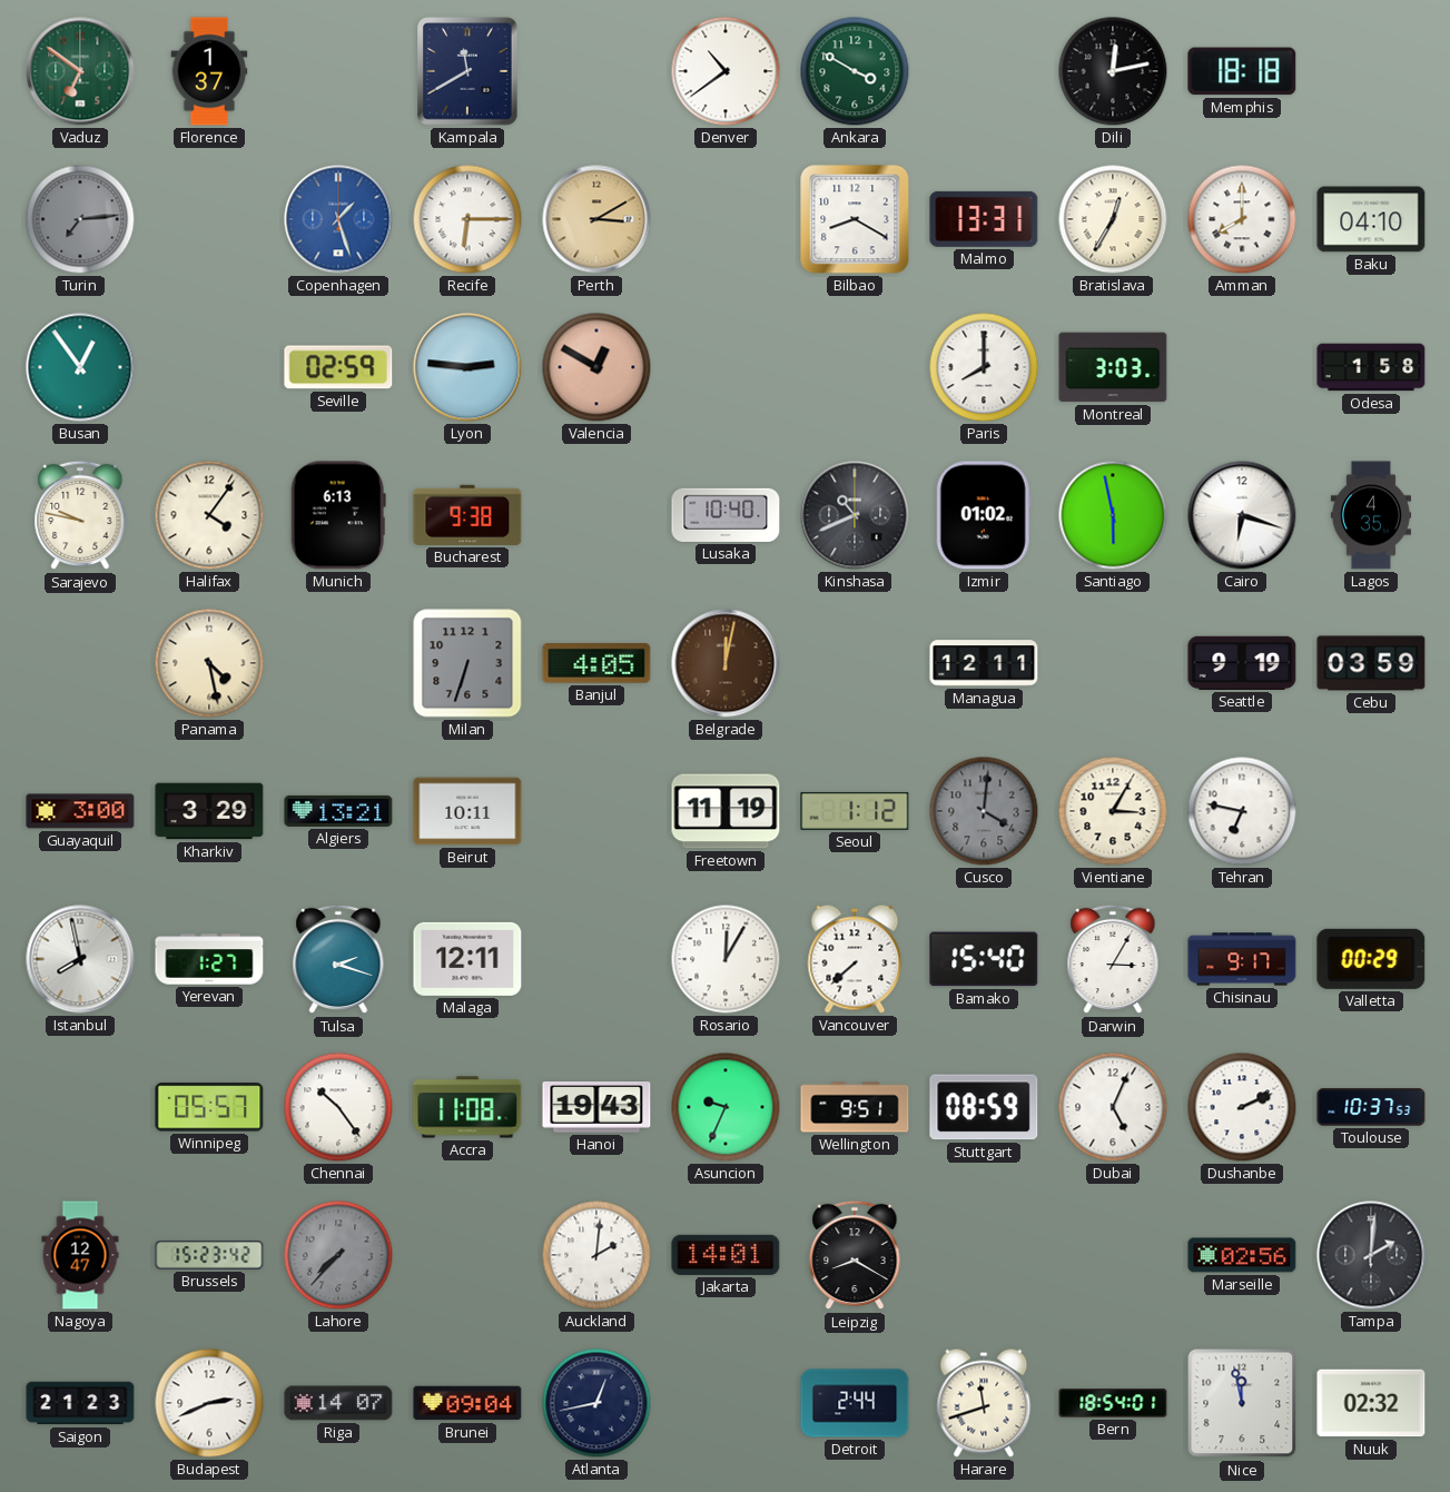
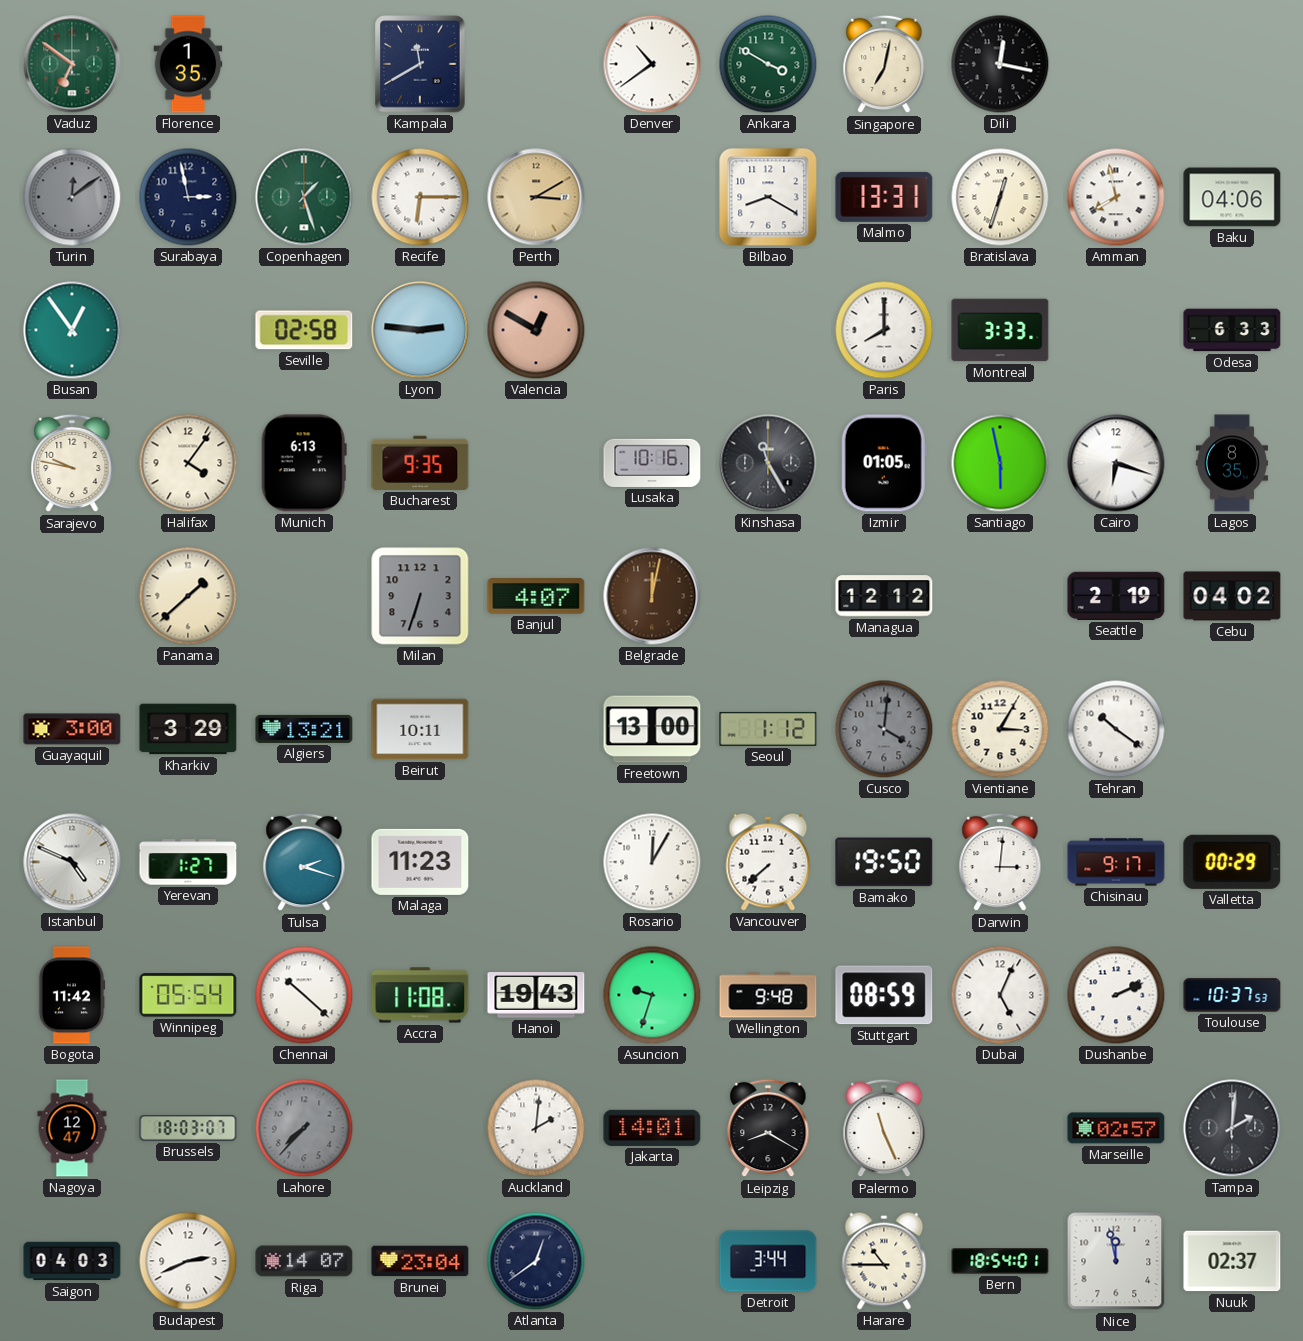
Florence: 1:37 -> 1:35
Singapore: none -> 7:02
Dili: 12:13 -> 12:17
Memphis: 18:18 -> none
Turin: 7:14 -> 12:09
Surabaya: none -> 2:58
Copenhagen dial: blue -> green
Bratislava: 12:35 -> 12:33
Amman: 8:00 -> 7:58
Baku: 04:10 -> 04:06
Seville: 02:59 -> 02:58
Montreal: 3:03 -> 3:33
Odesa: 1:58 -> 6:33
Bucharest: 9:38 -> 9:35
Lusaka: 10:40 -> 10:16
Kinshasa: 10:41 -> 11:25
Izmir: 01:02 -> 01:05
Lagos: 4:35 -> 8:35
Panama: 4:28 -> 1:38
Banjul: 4:05 -> 4:07
Managua: 12:11 -> 12:12
Seattle: 9:19 -> 2:19
Cebu: 03:59 -> 04:02
Freetown: 11:19 -> 13:00
Tehran: 6:47 -> 10:21
Istanbul: 7:58 -> 4:49
Malaga: 12:11 -> 11:23
Bamako: 15:40 -> 19:50
Darwin: 3:05 -> 3:01
Bogota: none -> 11:42
Winnipeg: 05:57 -> 05:54
Chennai: 10:24 -> 10:22
Asuncion: 9:34 -> 9:33
Wellington: 9:51 -> 9:48
Brussels: 15:23 -> 18:03
Palermo: none -> 11:26
Marseille: 02:56 -> 02:57
Saigon: 21:23 -> 04:03
Brunei: 09:04 -> 23:04
Atlanta: 12:43 -> 12:39
Detroit: 2:44 -> 3:44
Harare: 11:42 -> 10:45
Nuuk: 02:32 -> 02:37
